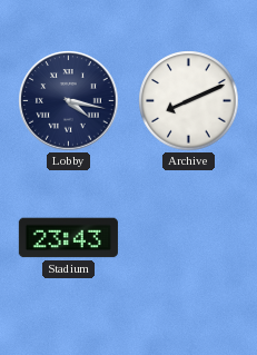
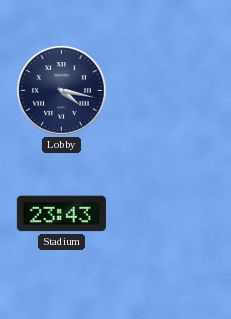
Archive: 8:11 -> none
